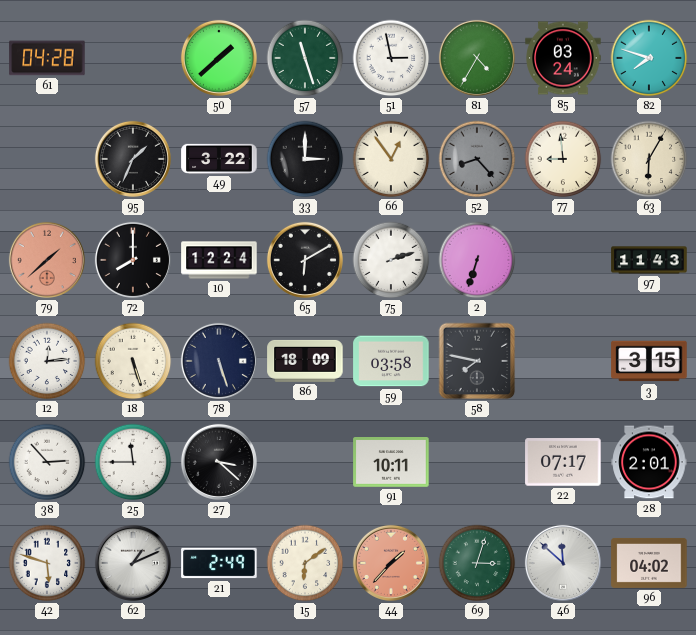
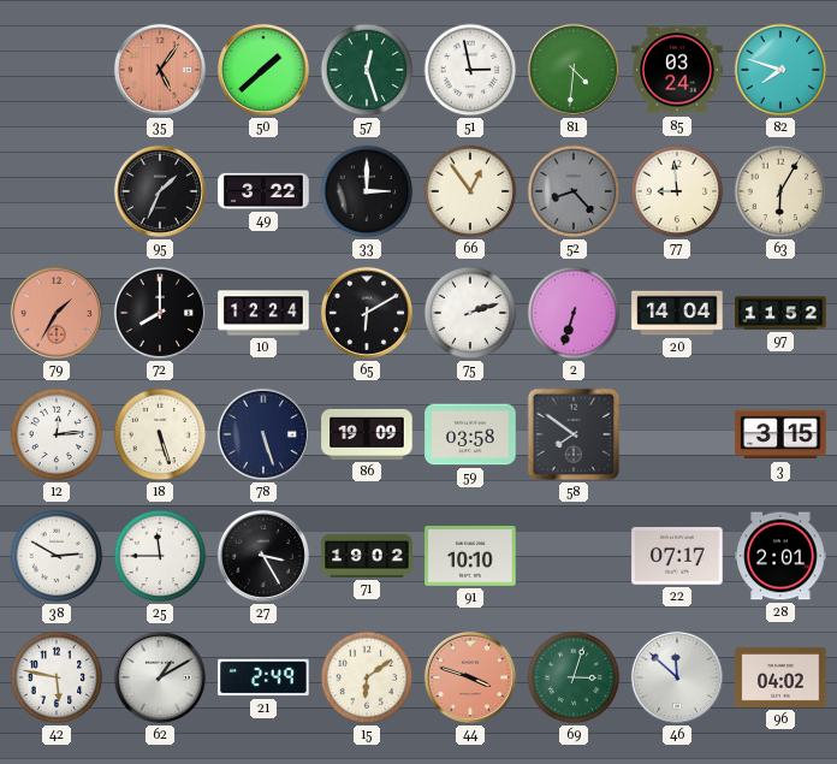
61: 04:28 -> none
35: none -> 5:06
57: 11:27 -> 12:27
81: 4:35 -> 4:31
79: 1:38 -> 1:35
20: none -> 14:04
97: 11:43 -> 11:52
86: 18:09 -> 19:09
58: 7:47 -> 7:51
38: 2:53 -> 2:50
27: 3:22 -> 3:25
71: none -> 19:02
91: 10:11 -> 10:10
42: 5:48 -> 5:47
62: 1:11 -> 1:10
44: 1:37 -> 3:48
